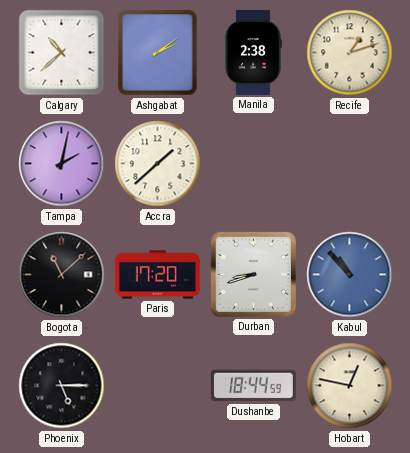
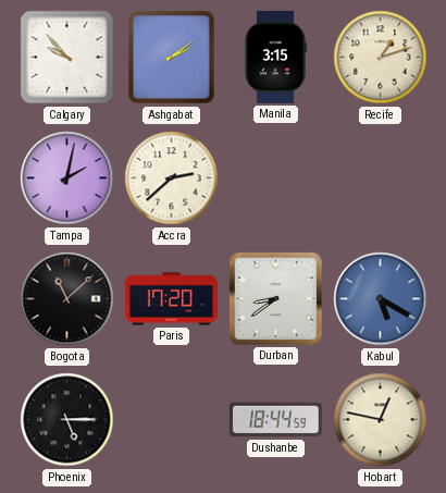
Calgary: 10:38 -> 9:53
Manila: 2:38 -> 3:15
Accra: 1:38 -> 2:38
Durban: 8:42 -> 8:39
Kabul: 10:53 -> 5:20
